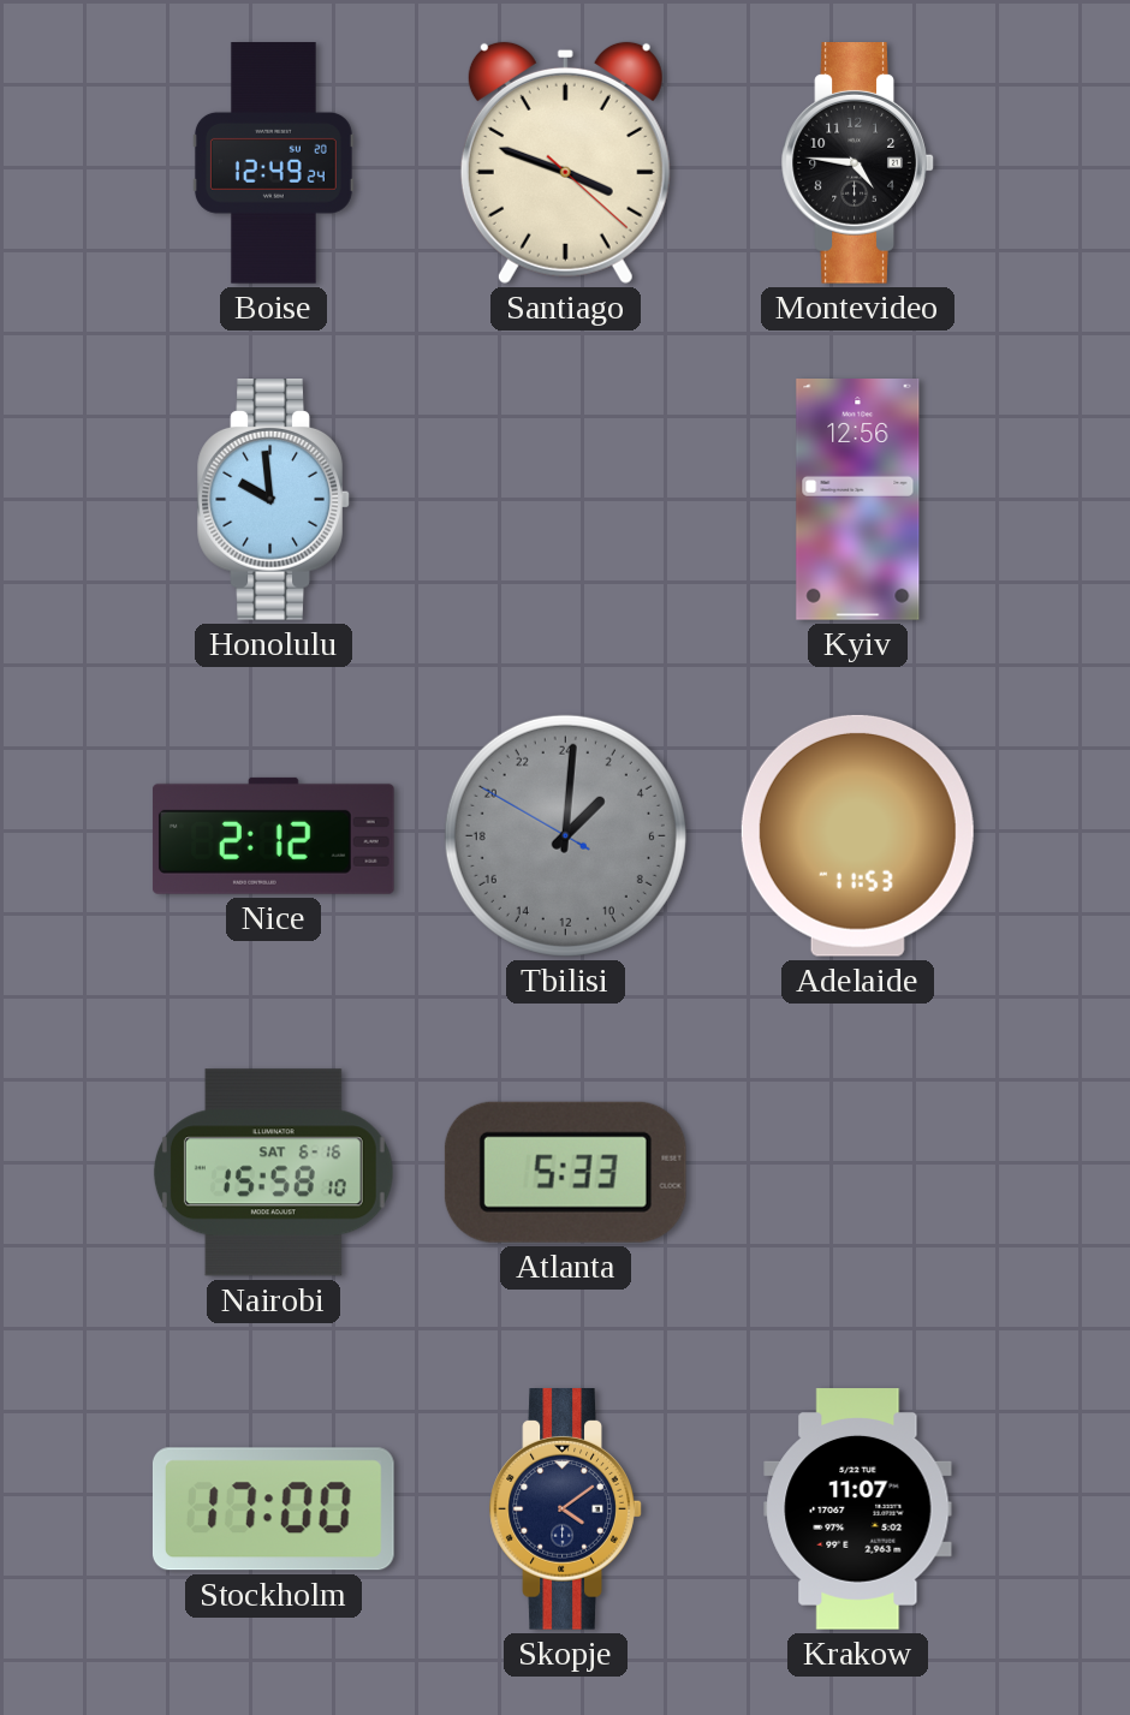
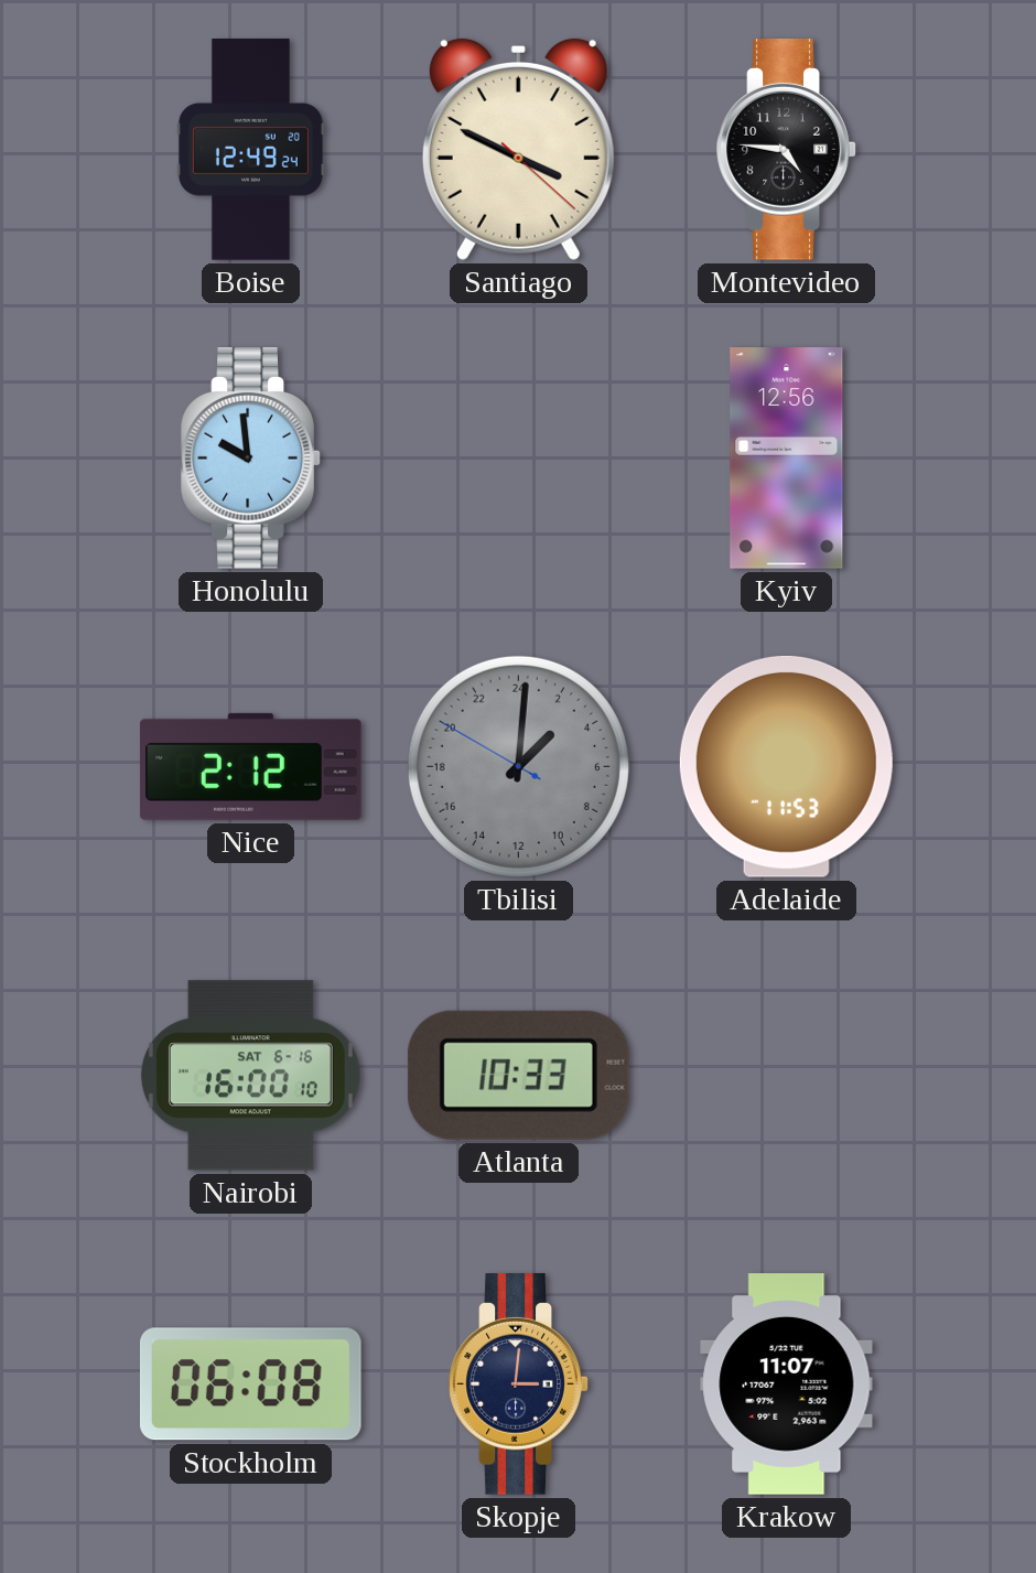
Santiago: 3:48 -> 3:49
Nairobi: 15:58 -> 16:00
Atlanta: 5:33 -> 10:33
Stockholm: 17:00 -> 06:08
Skopje: 4:09 -> 3:01
